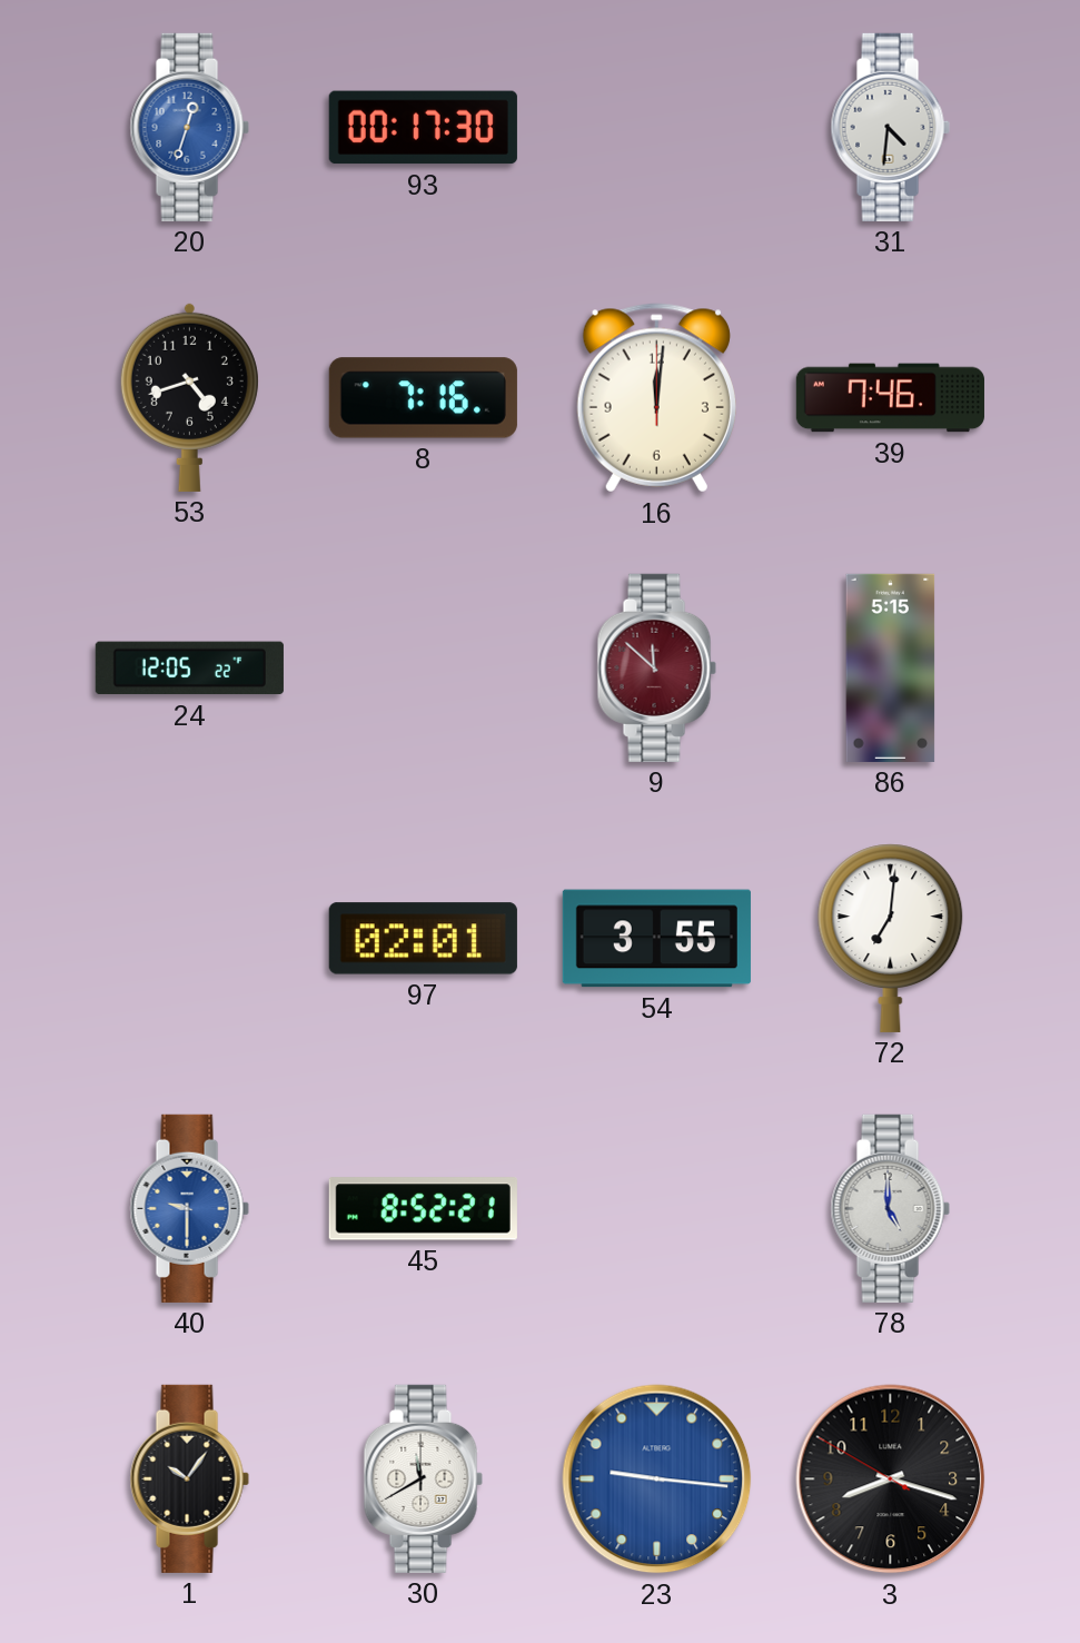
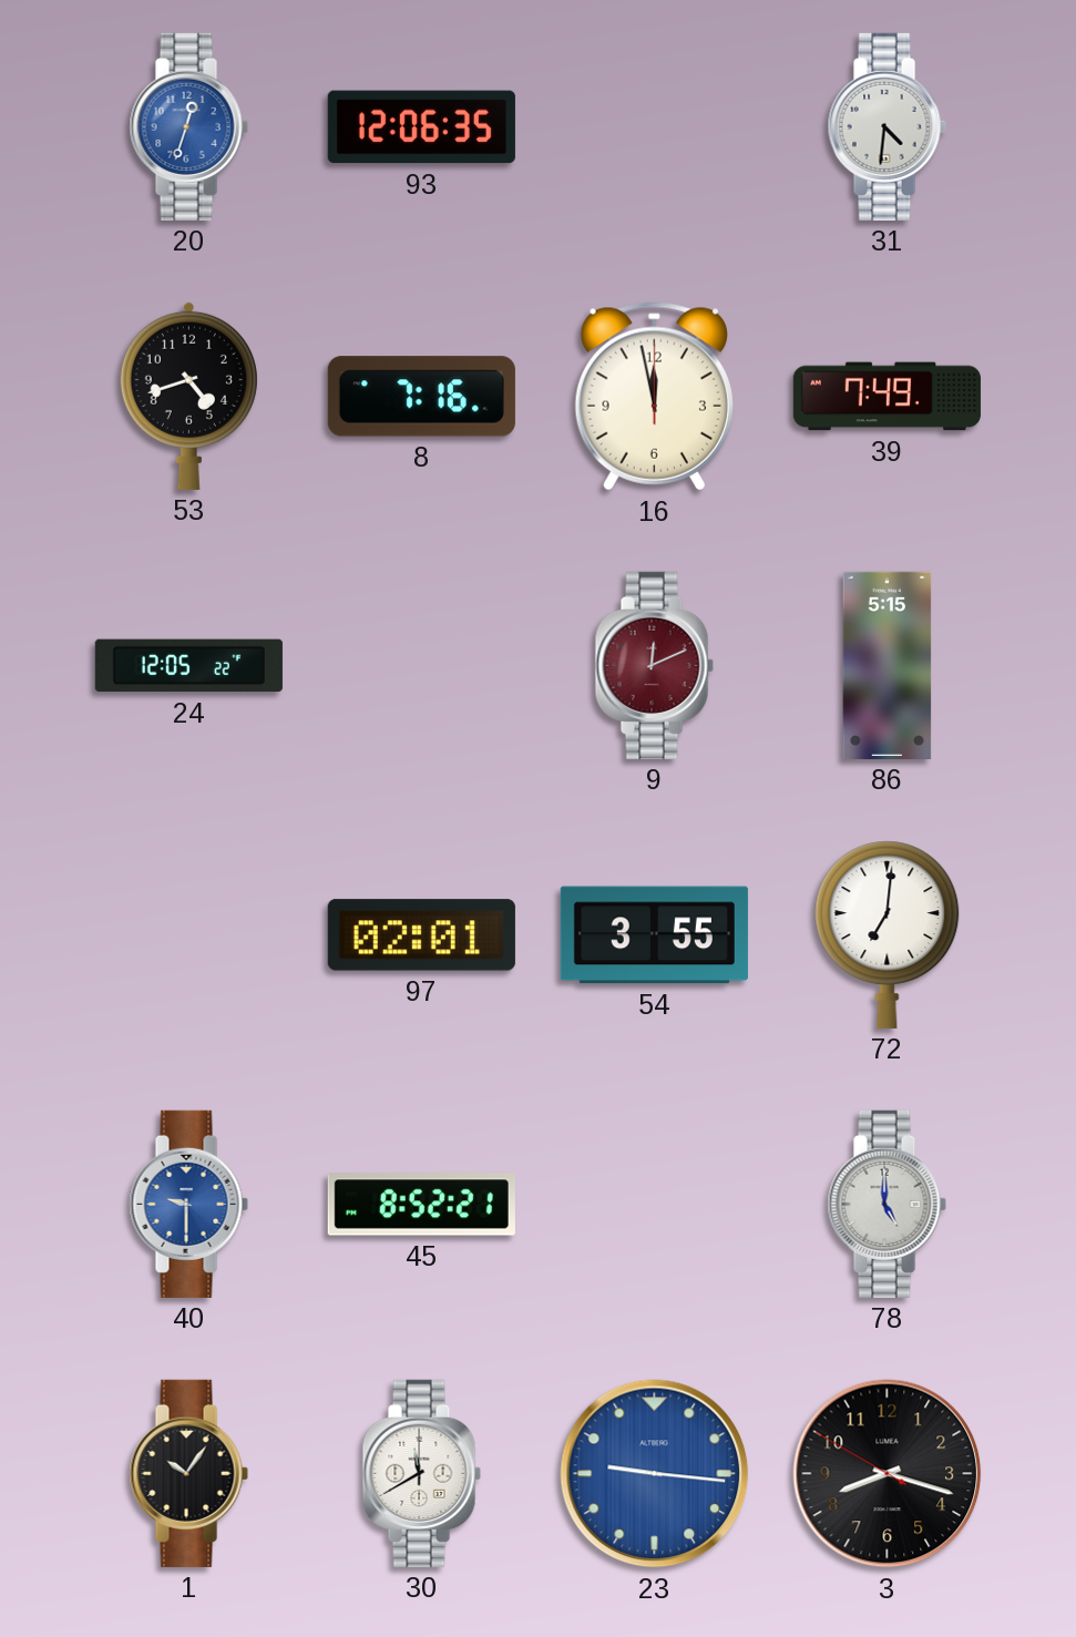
93: 00:17 -> 12:06
16: 12:01 -> 11:58
39: 7:46 -> 7:49
9: 11:52 -> 12:11
